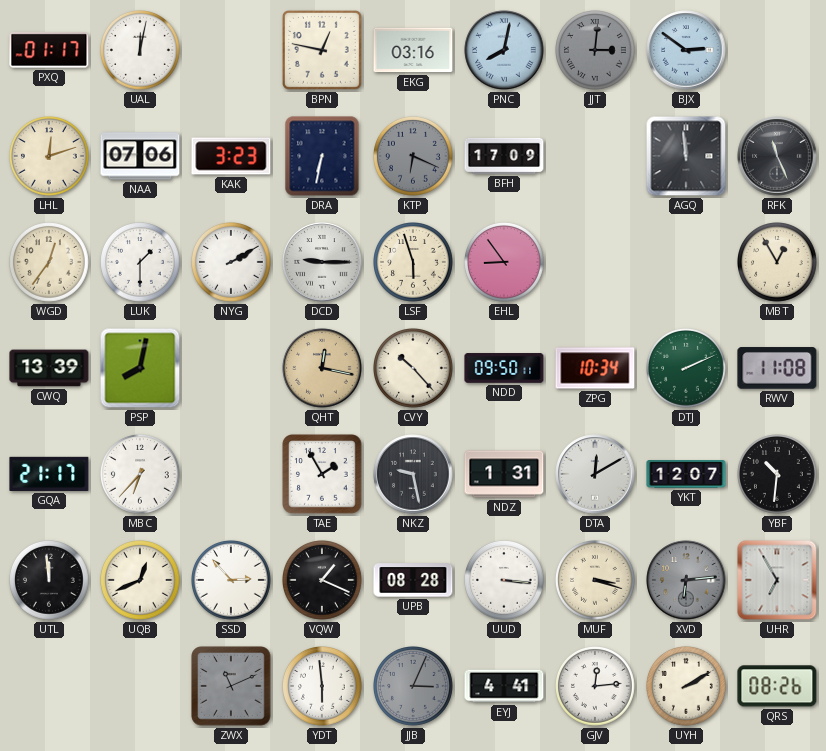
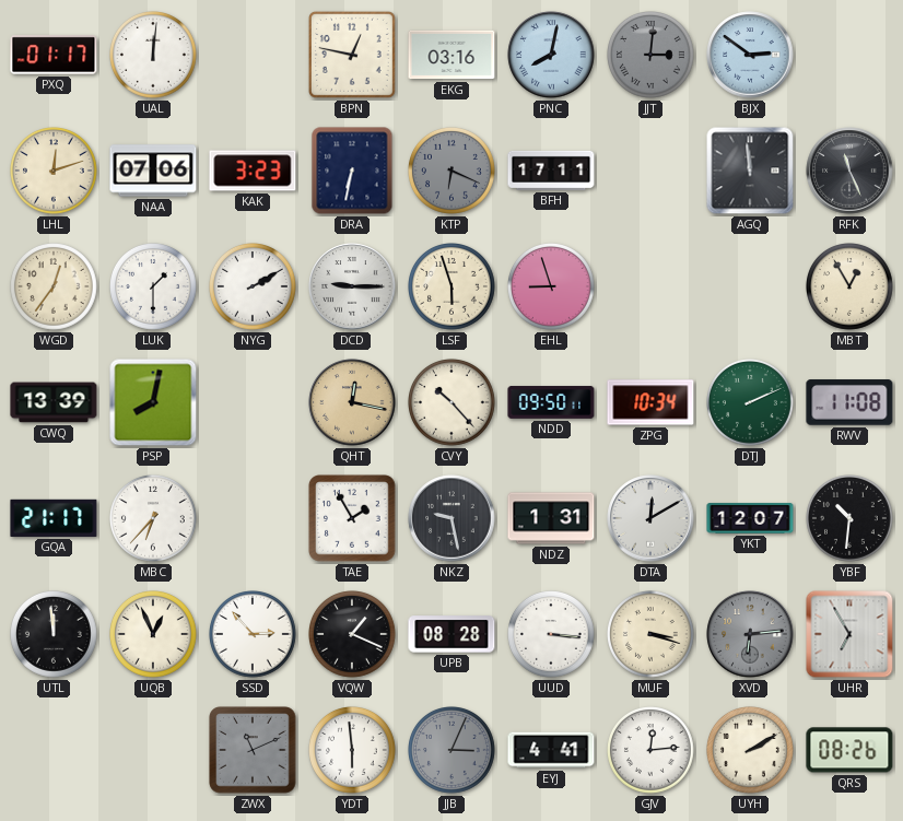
UAL: 12:02 -> 12:01
BFH: 17:09 -> 17:11
EHL: 8:54 -> 8:57
UQB: 12:41 -> 12:56
